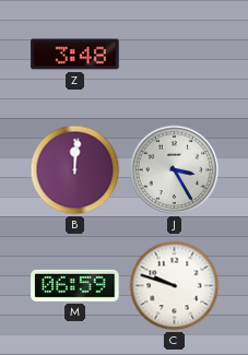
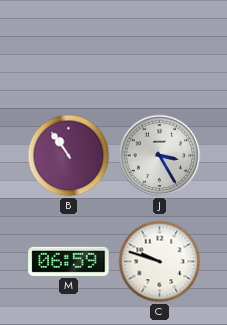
Z: 3:48 -> none
B: 12:01 -> 10:54
